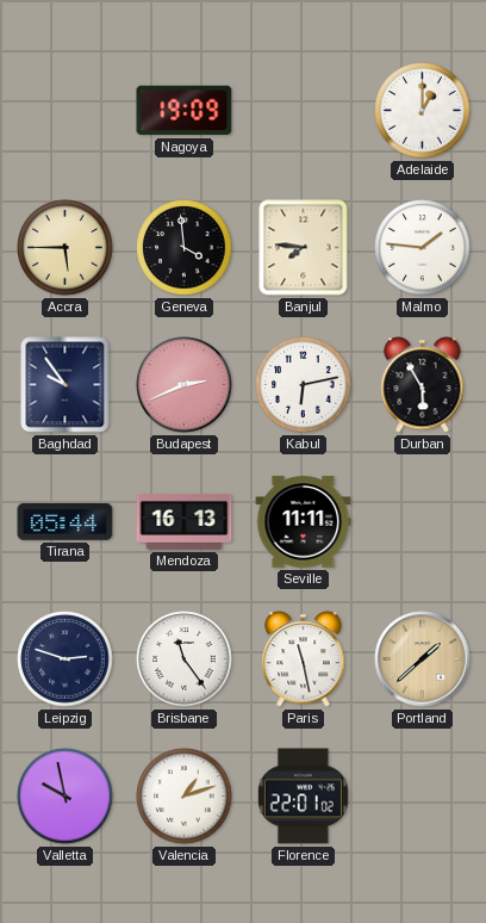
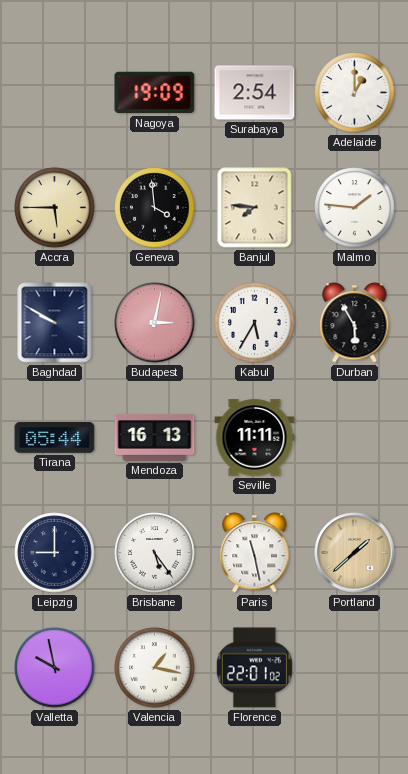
Surabaya: none -> 2:54
Baghdad: 9:54 -> 9:50
Budapest: 2:41 -> 3:02
Kabul: 6:13 -> 5:35
Leipzig: 2:48 -> 9:00
Brisbane: 11:24 -> 5:24
Valencia: 1:12 -> 1:17
